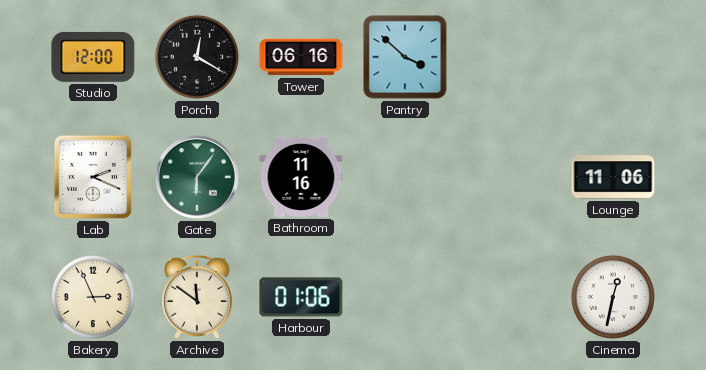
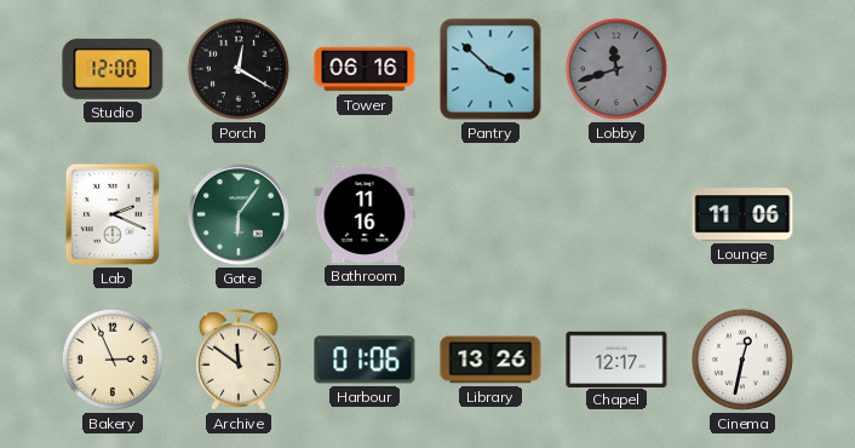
Lobby: none -> 11:42
Library: none -> 13:26
Chapel: none -> 12:17
